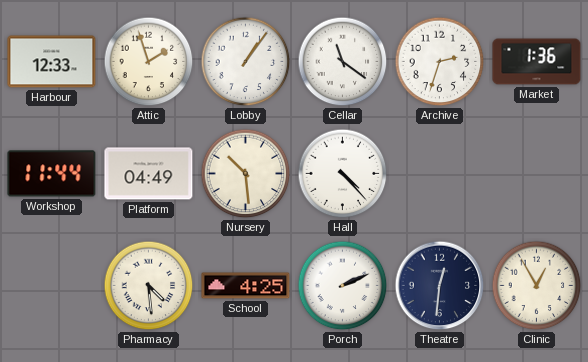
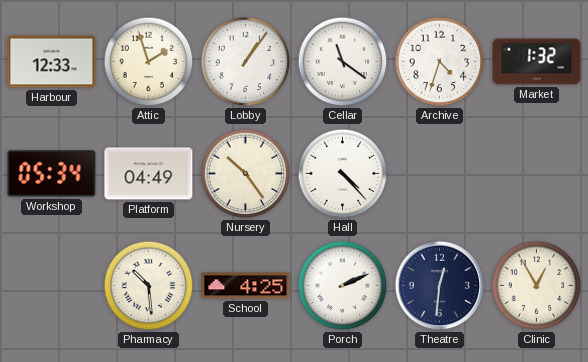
Archive: 2:33 -> 4:33
Market: 1:36 -> 1:32
Workshop: 11:44 -> 05:34
Nursery: 10:29 -> 10:24
Pharmacy: 4:29 -> 10:29
